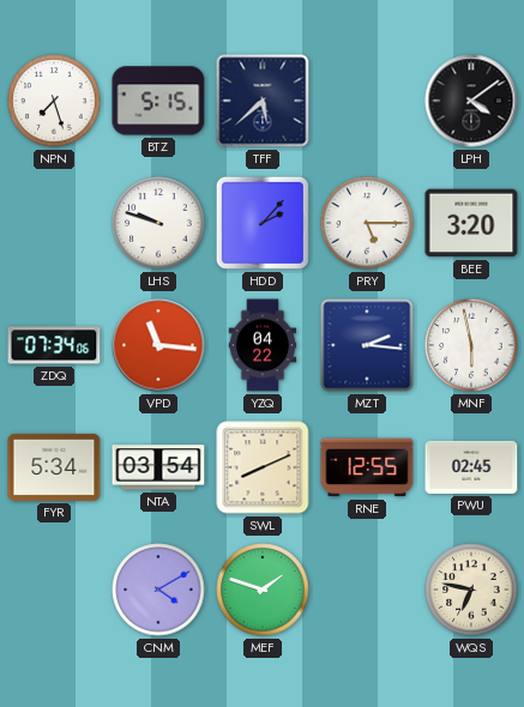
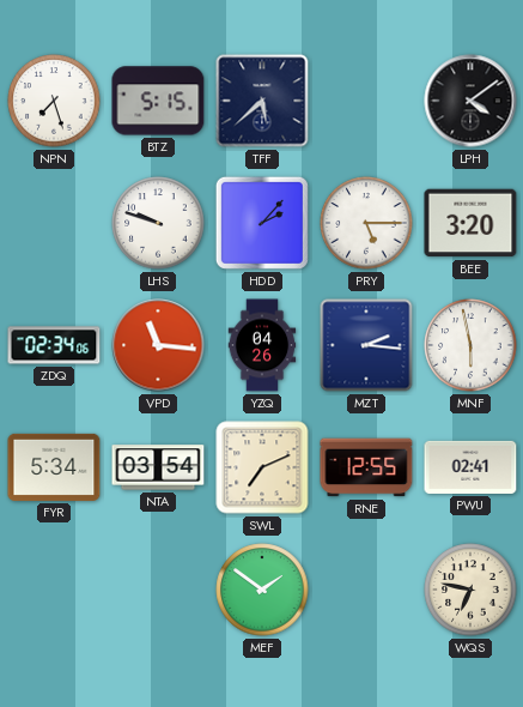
ZDQ: 07:34 -> 02:34
YZQ: 04:22 -> 04:26
SWL: 8:11 -> 7:11
PWU: 02:45 -> 02:41
CNM: 4:10 -> none
MEF: 1:48 -> 1:51
